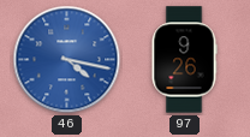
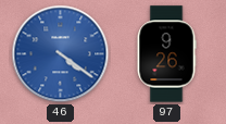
46: 4:17 -> 4:21
